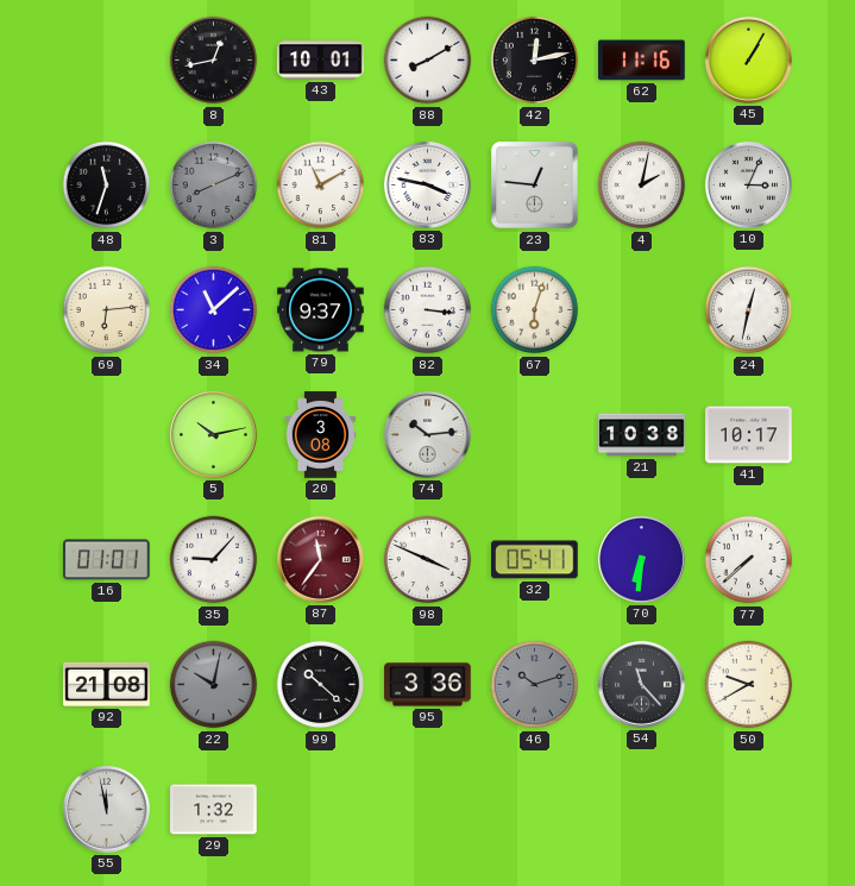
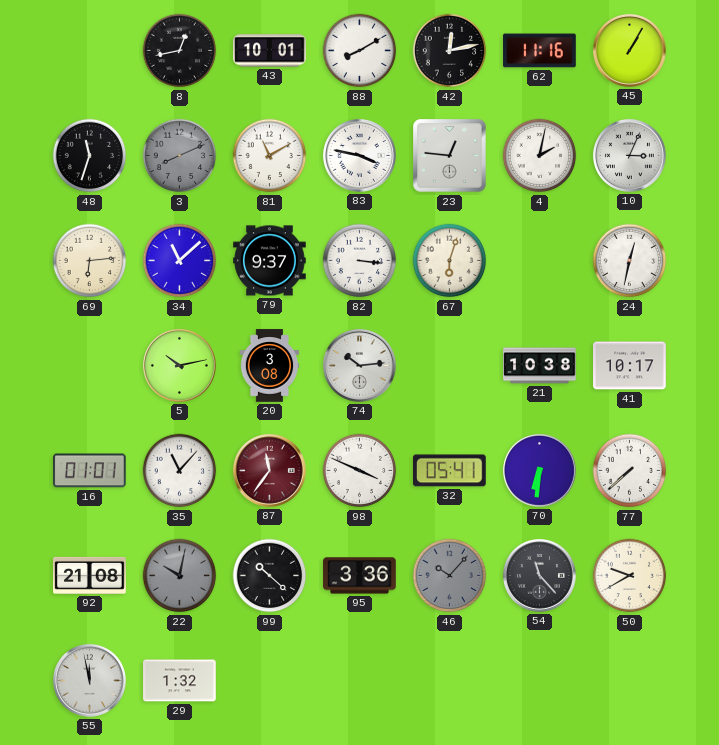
35: 9:07 -> 11:07
46: 10:12 -> 10:07
